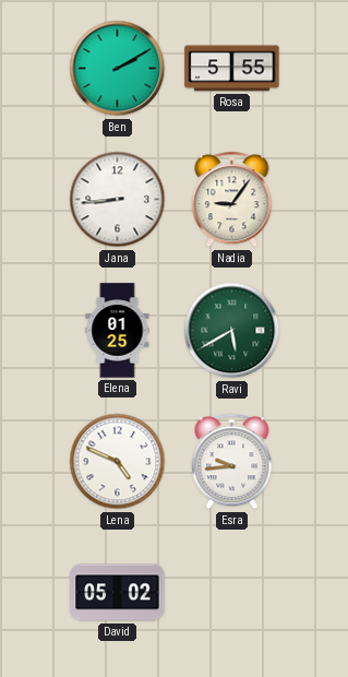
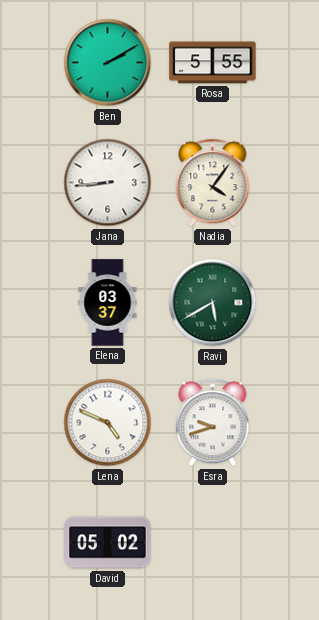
Nadia: 9:06 -> 4:06
Elena: 01:25 -> 03:37
Esra: 9:44 -> 9:42
